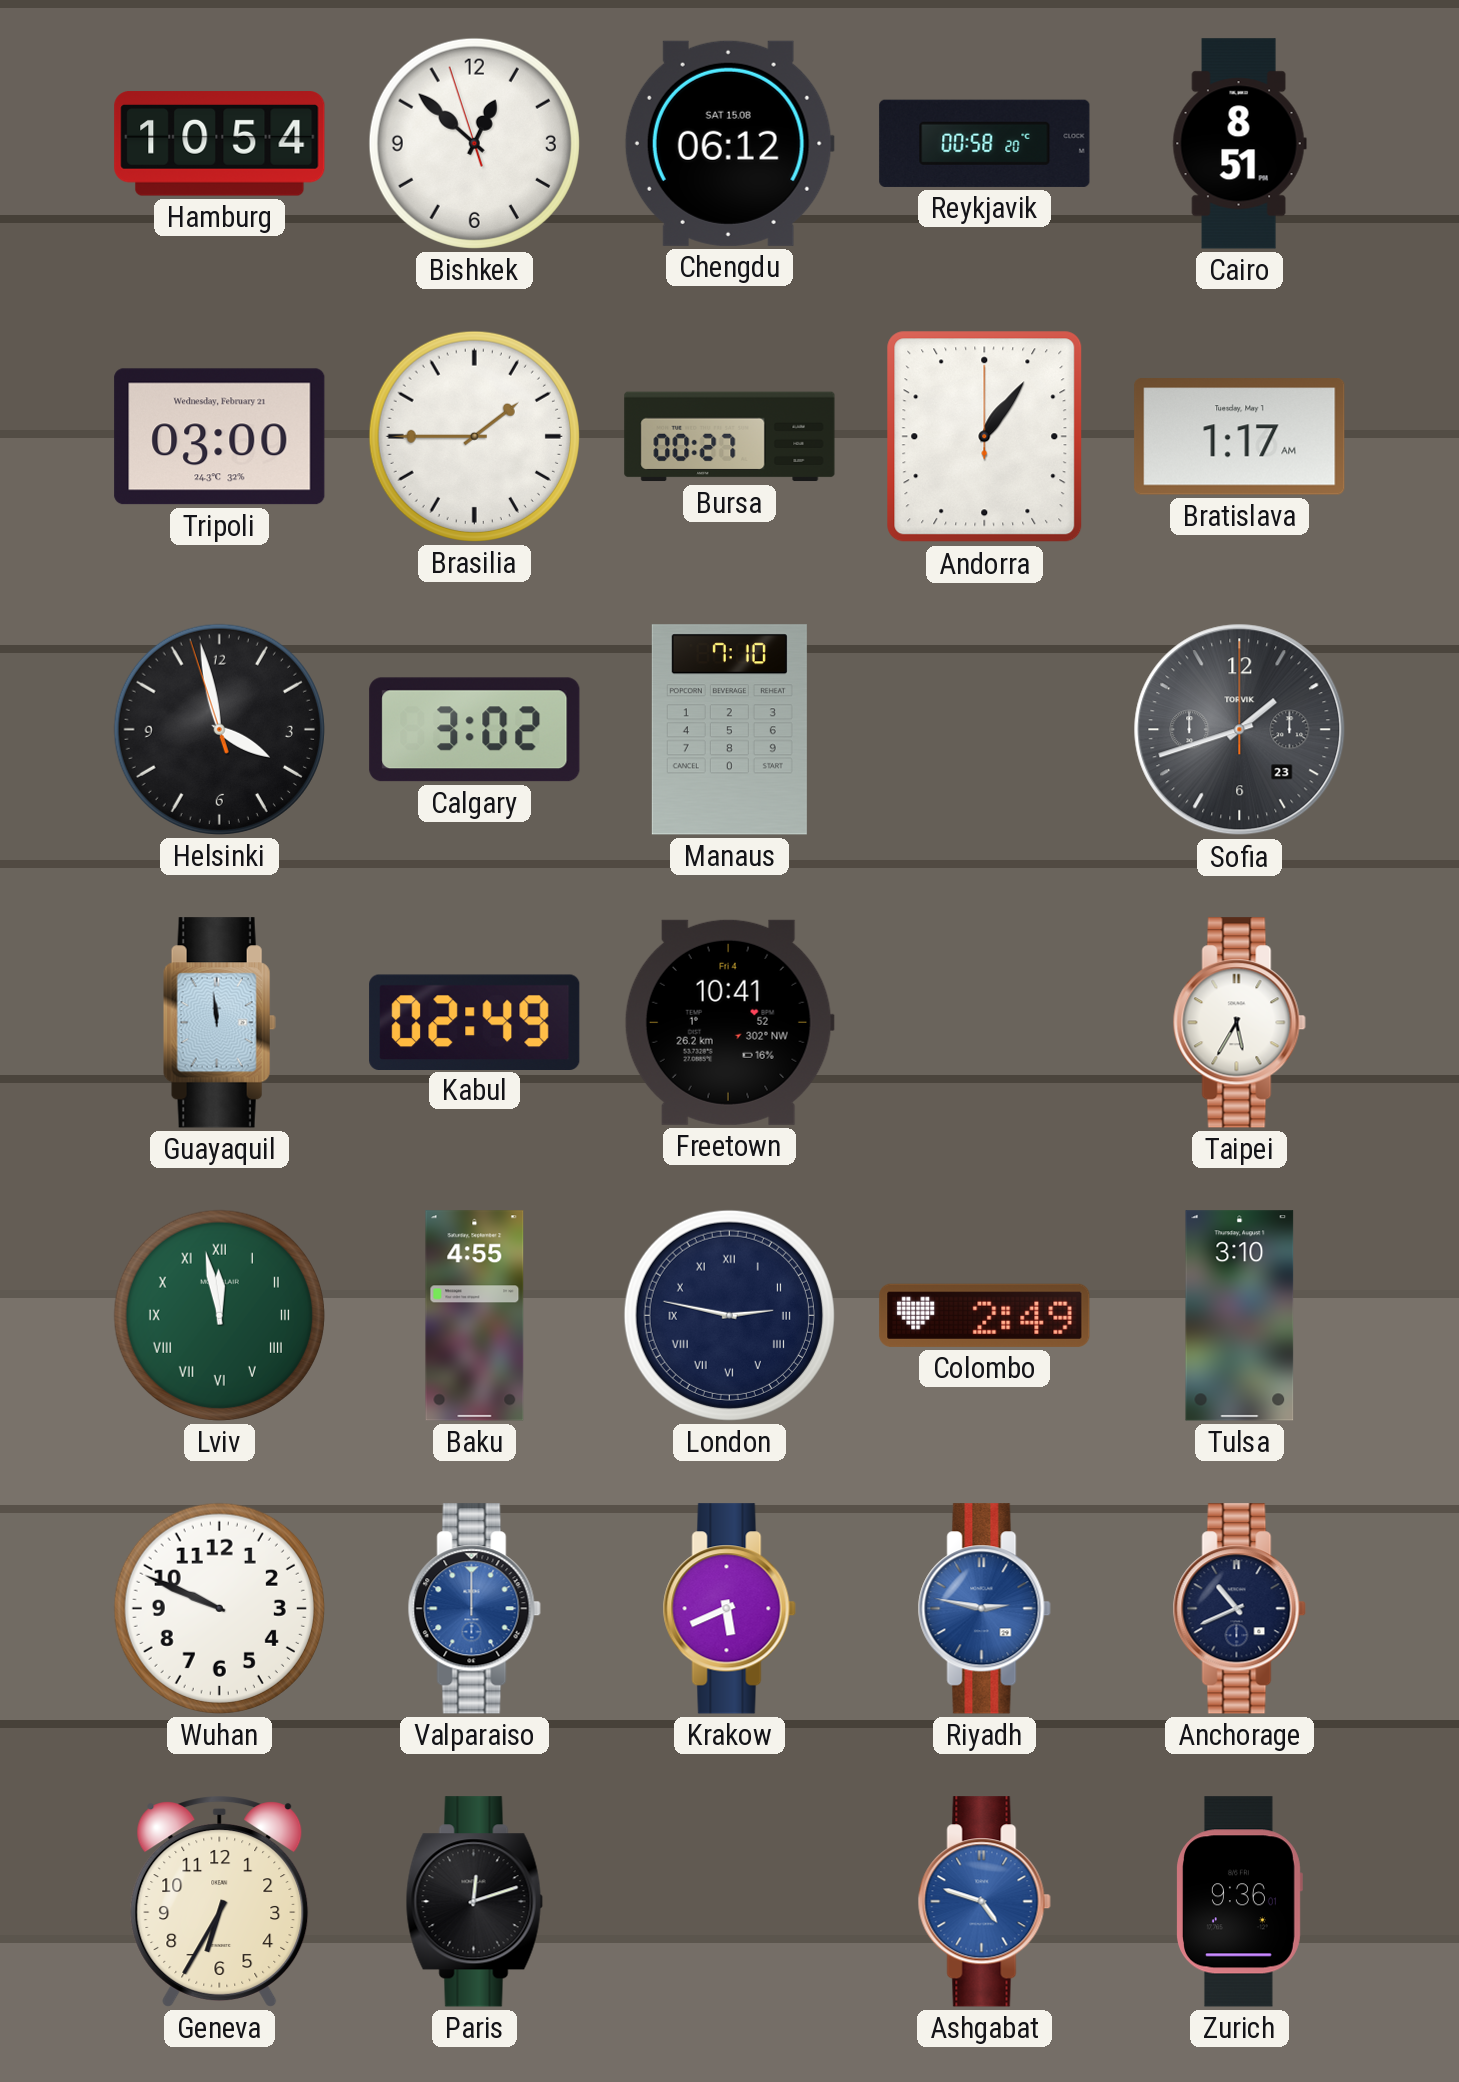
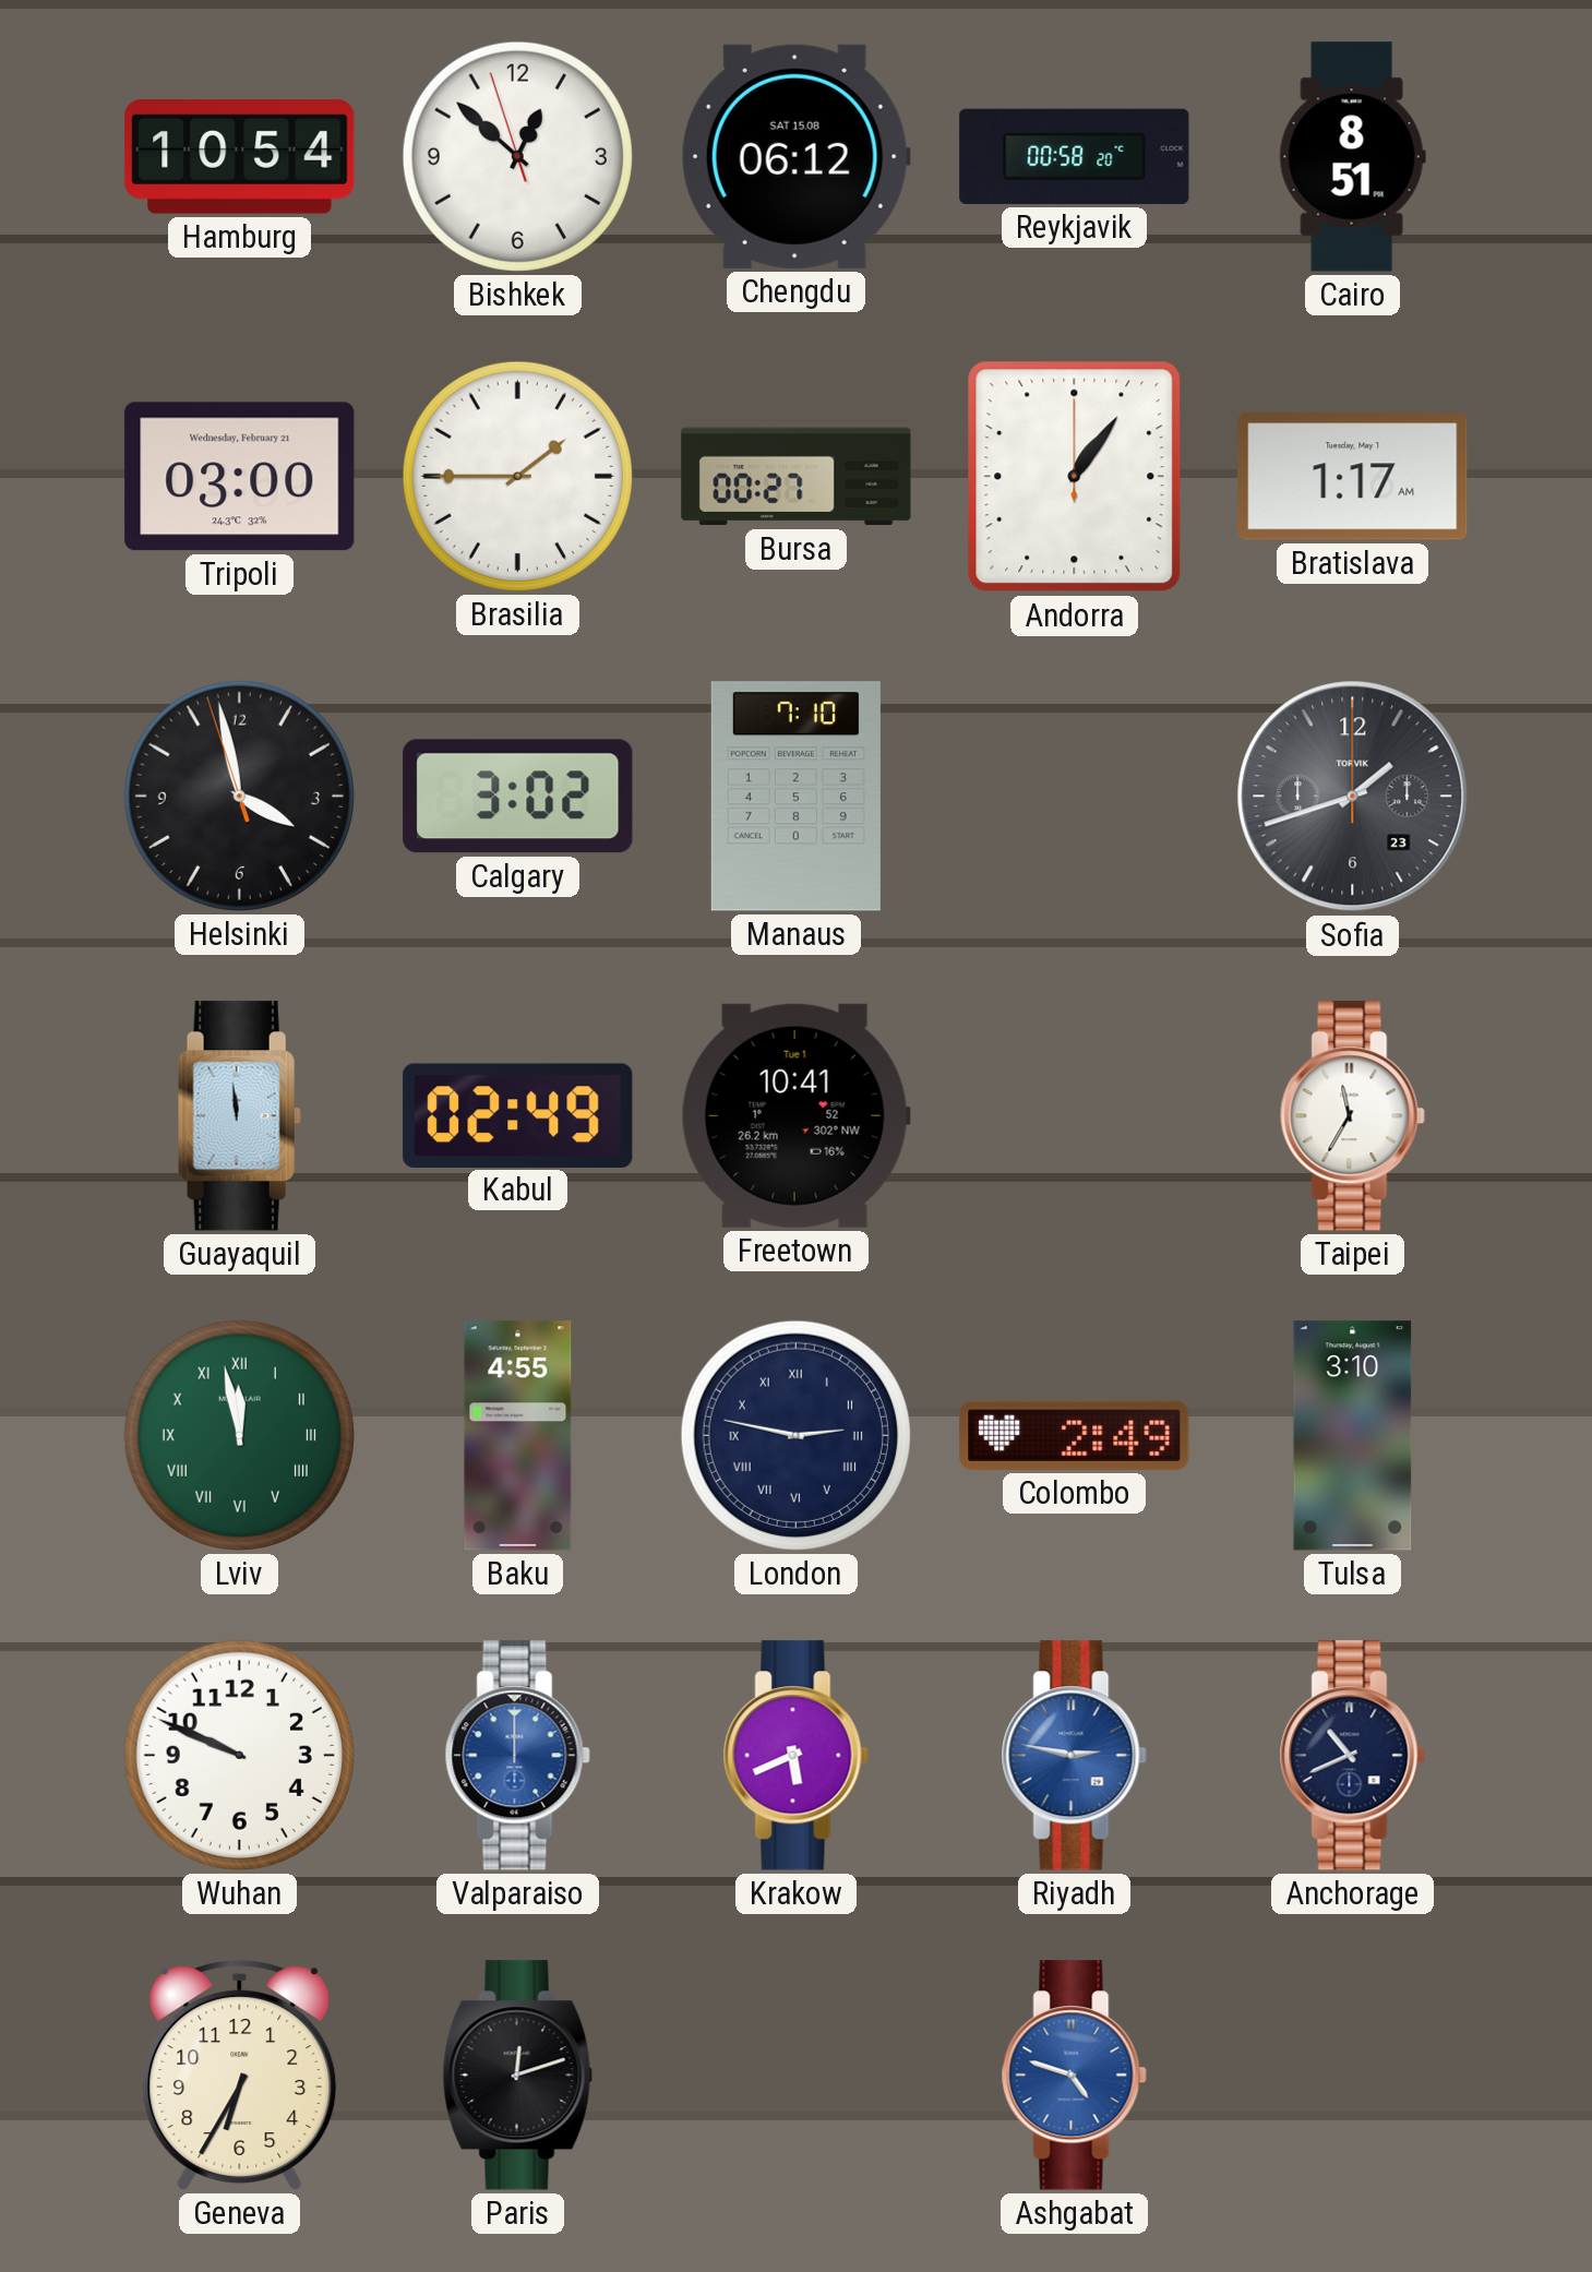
Freetown date: Fri 4 -> Tue 1
Taipei: 5:35 -> 11:35
Zurich: 9:36 -> none
